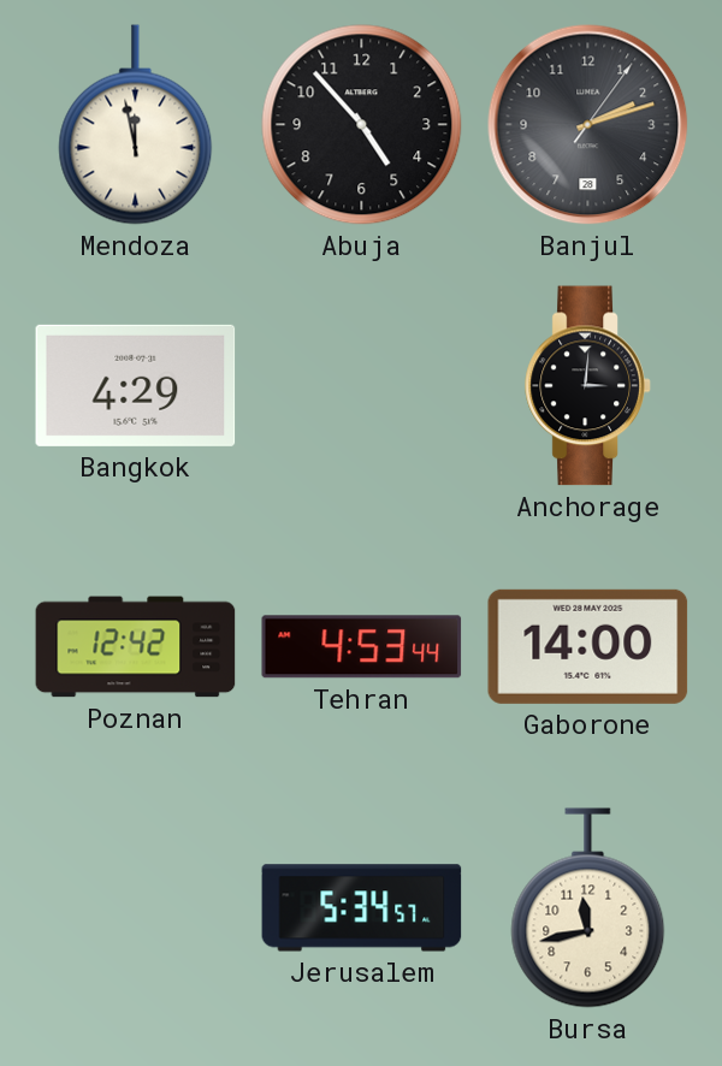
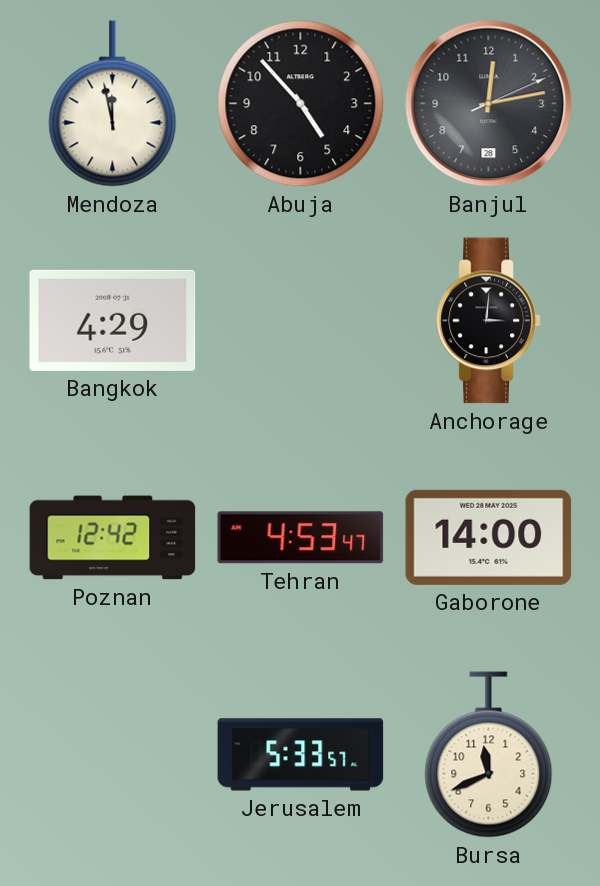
Banjul: 2:12 -> 12:13
Tehran: 4:53:44 -> 4:53:47
Jerusalem: 5:34 -> 5:33
Bursa: 11:43 -> 11:41
